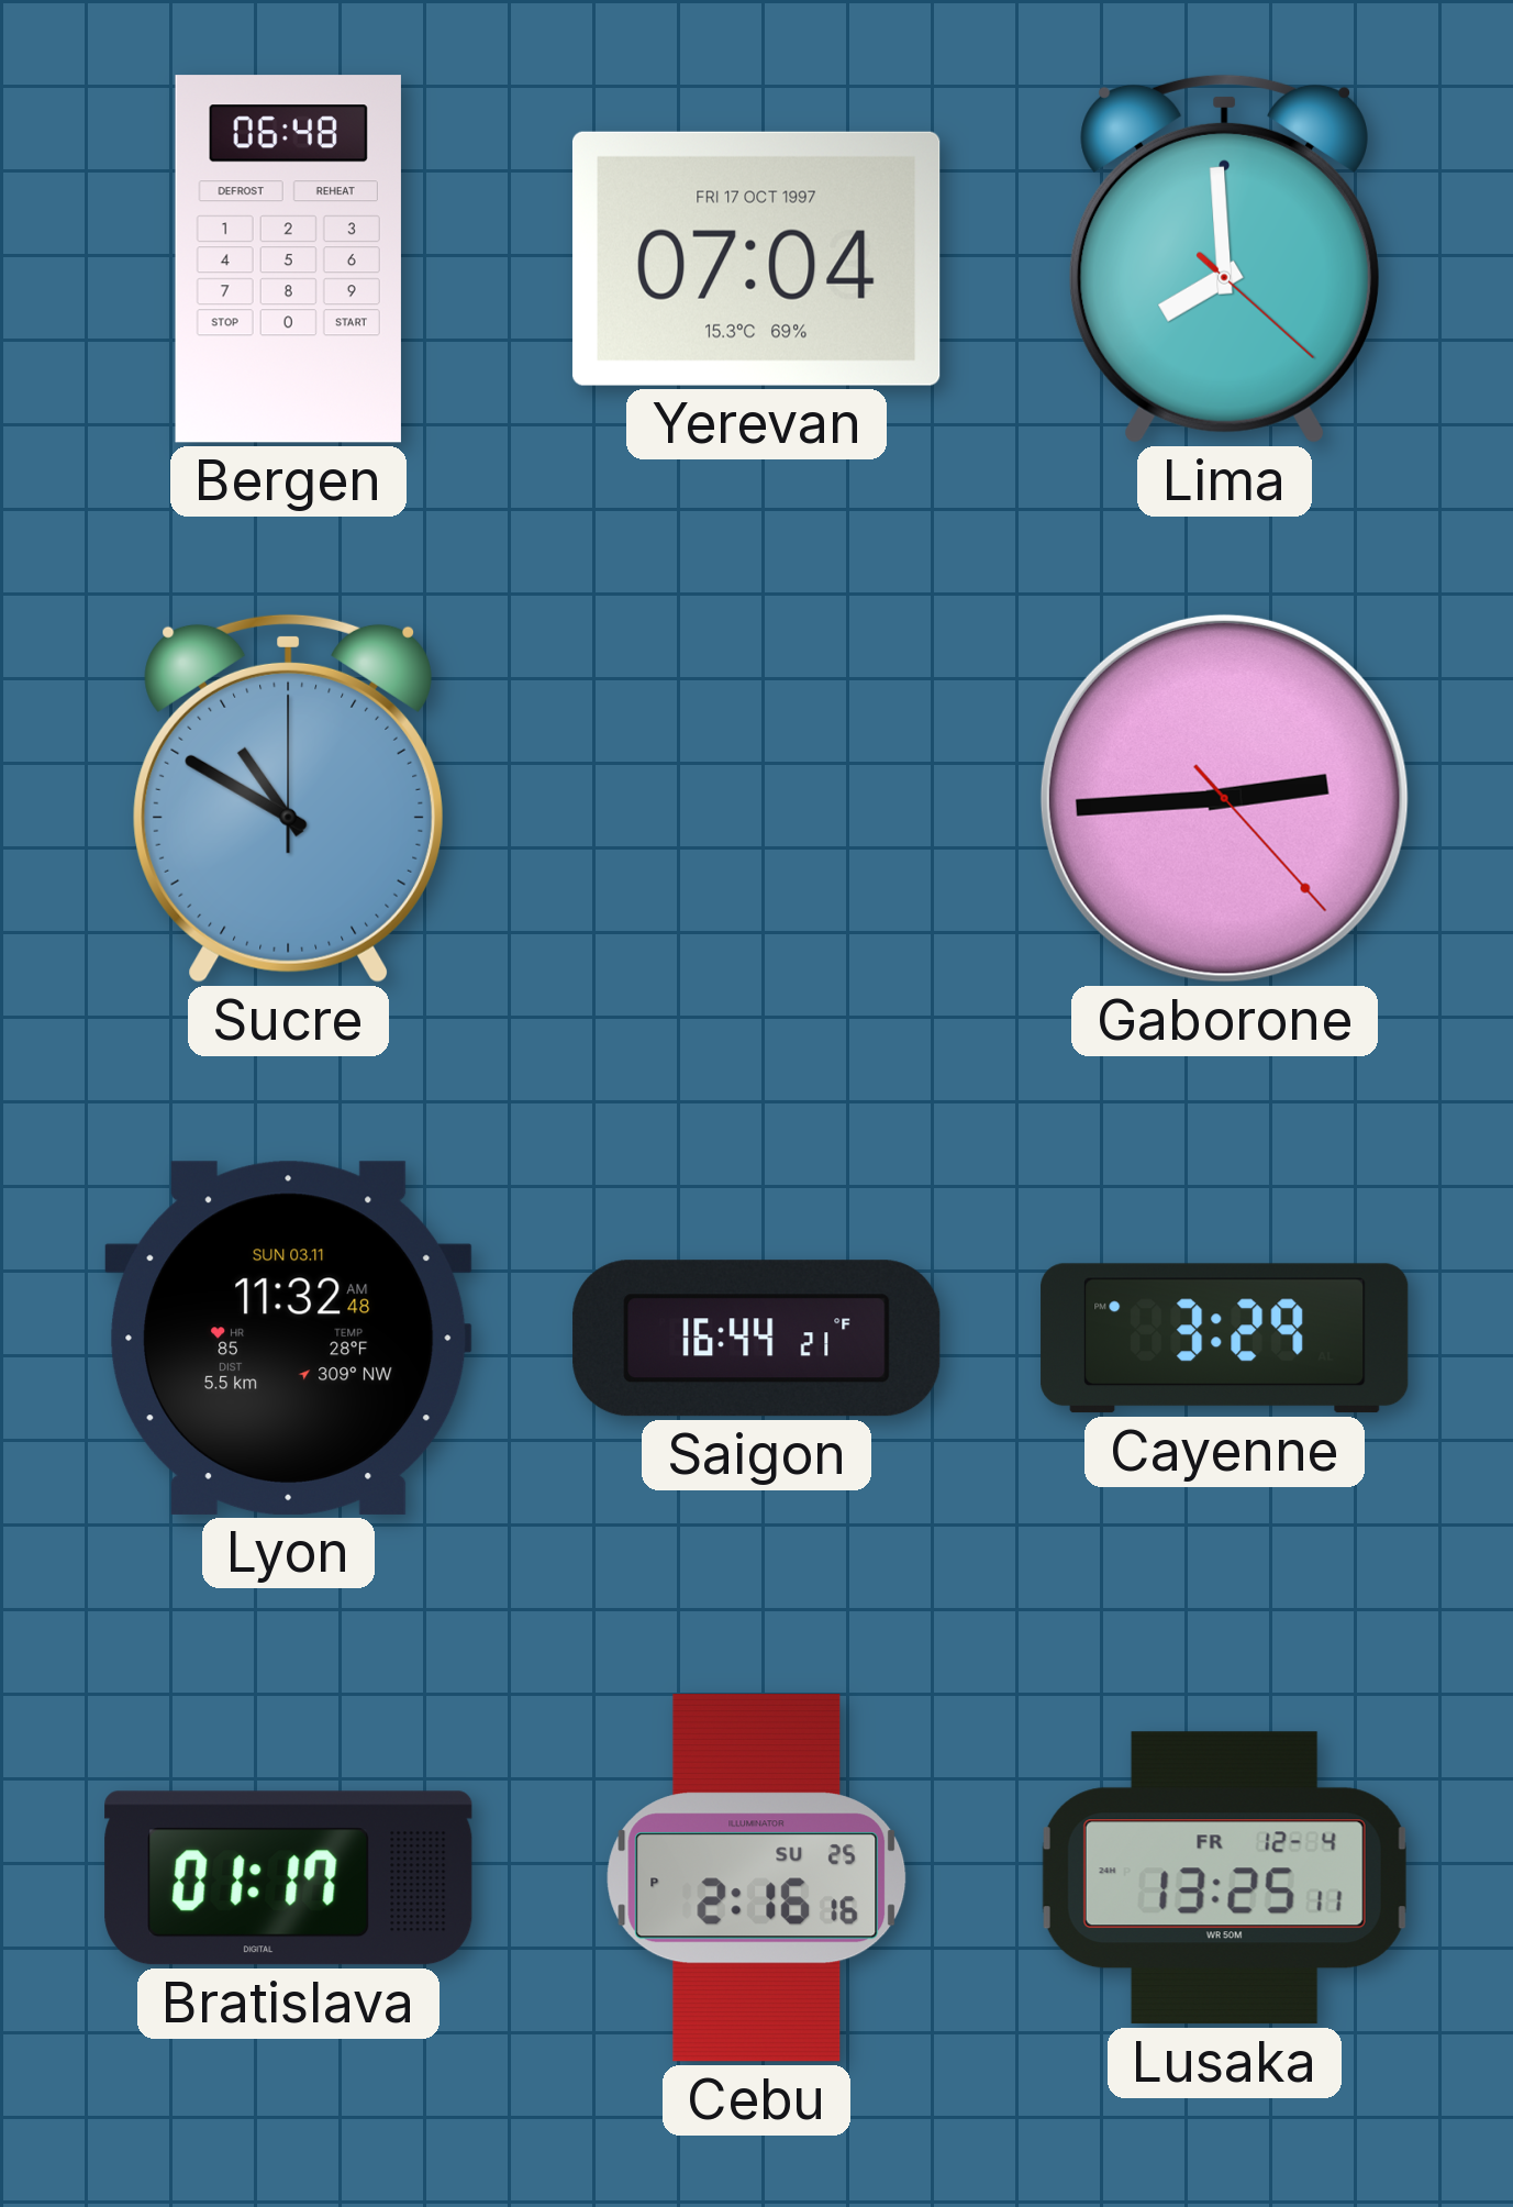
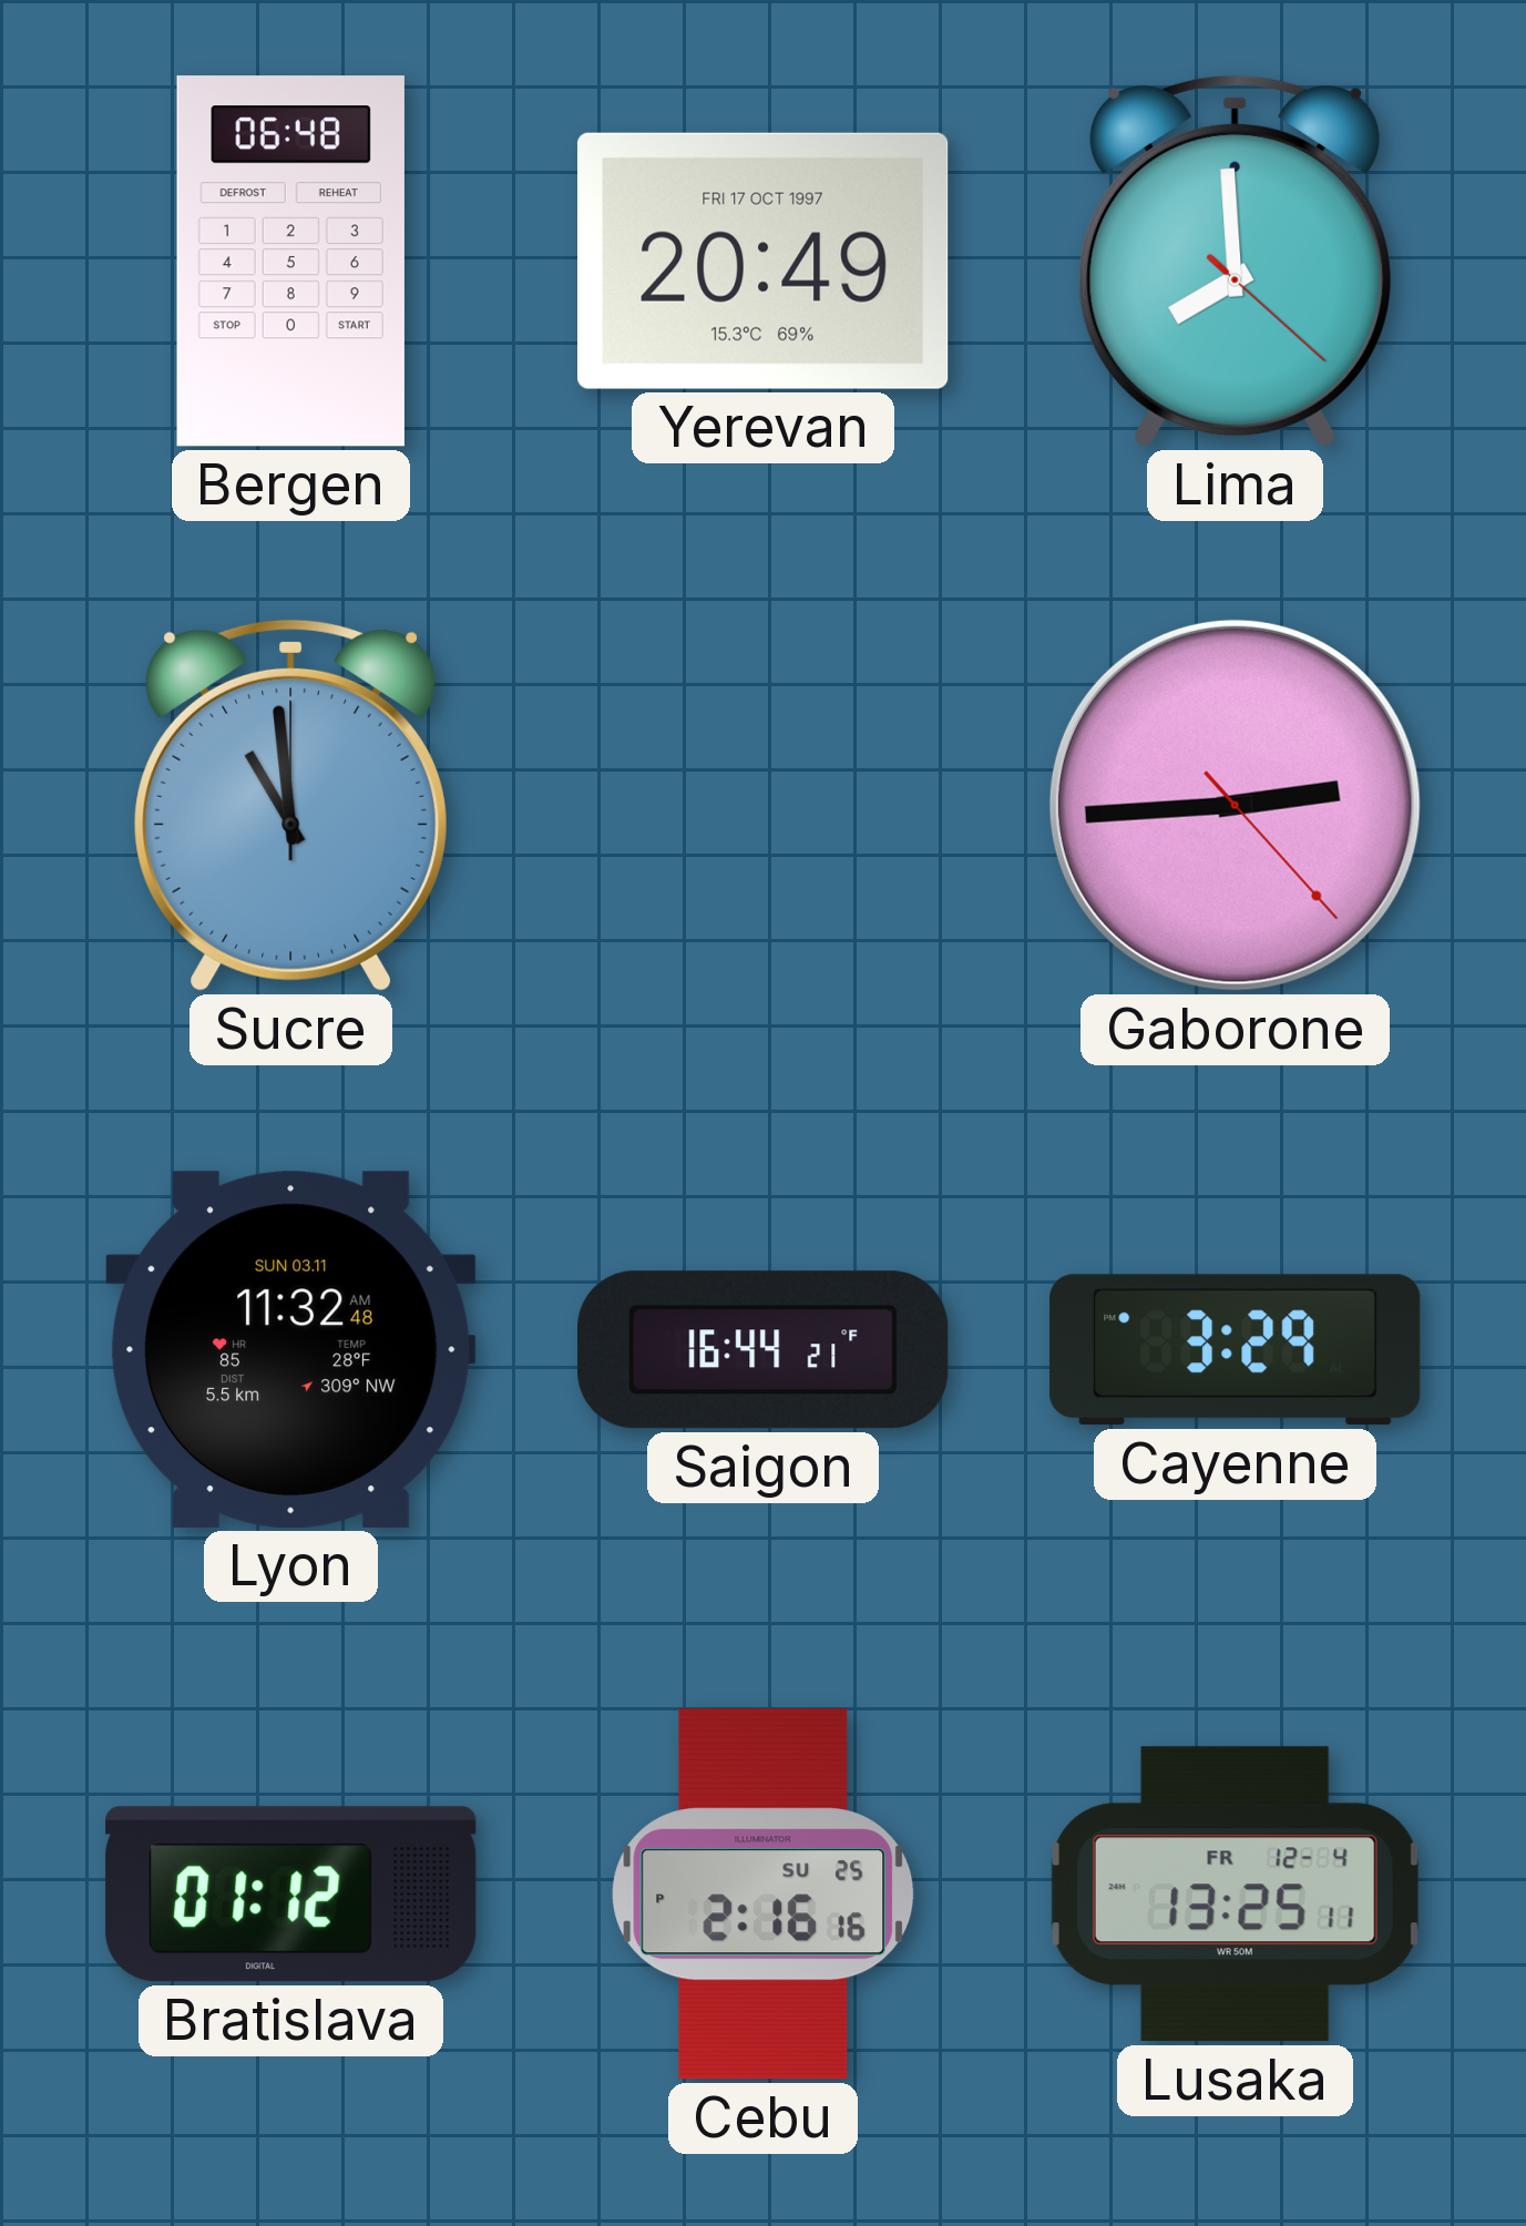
Yerevan: 07:04 -> 20:49
Sucre: 10:50 -> 10:59
Bratislava: 01:17 -> 01:12
